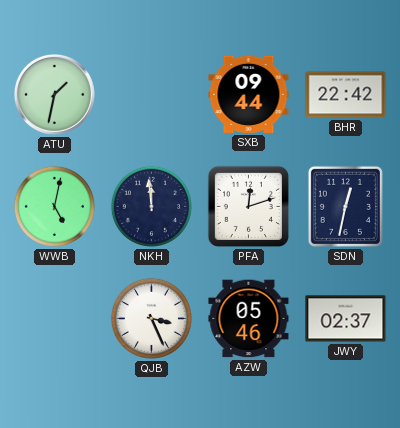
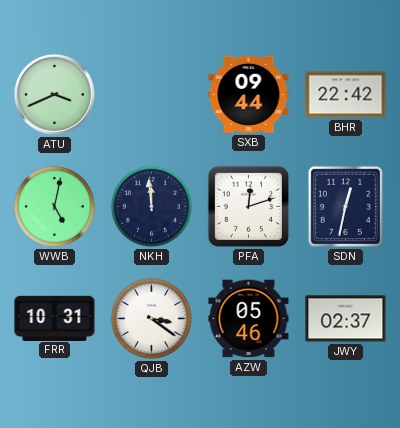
ATU: 1:32 -> 3:41
FRR: none -> 10:31
QJB: 3:26 -> 3:21
